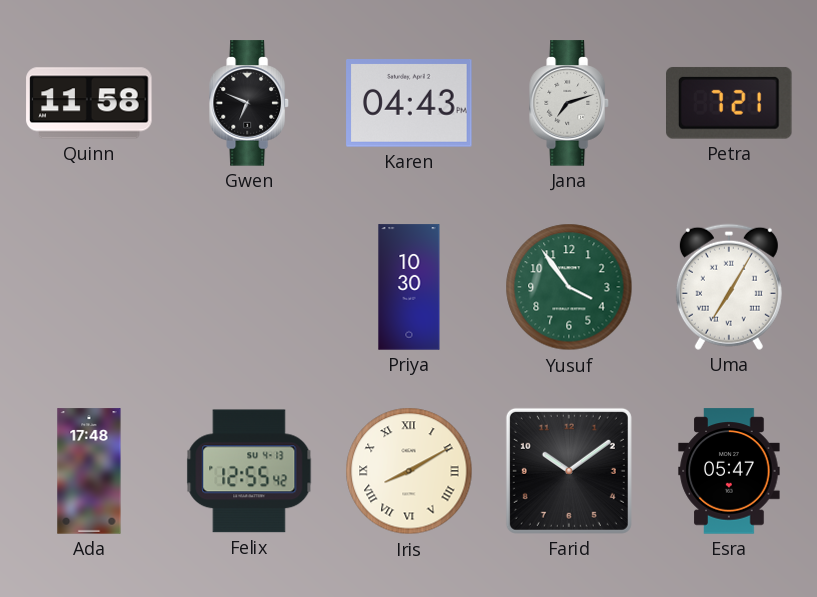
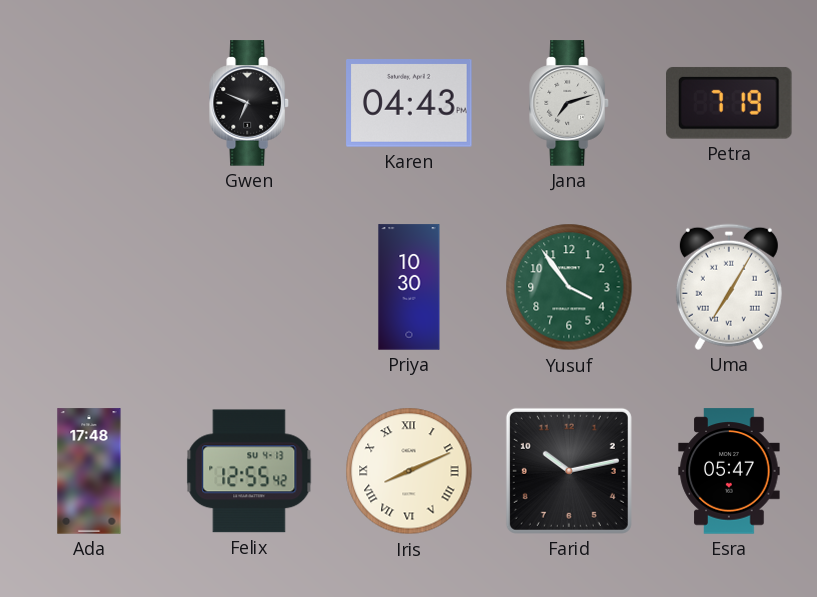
Quinn: 11:58 -> none
Petra: 7:21 -> 7:19
Iris: 8:10 -> 8:11
Farid: 10:09 -> 10:13
